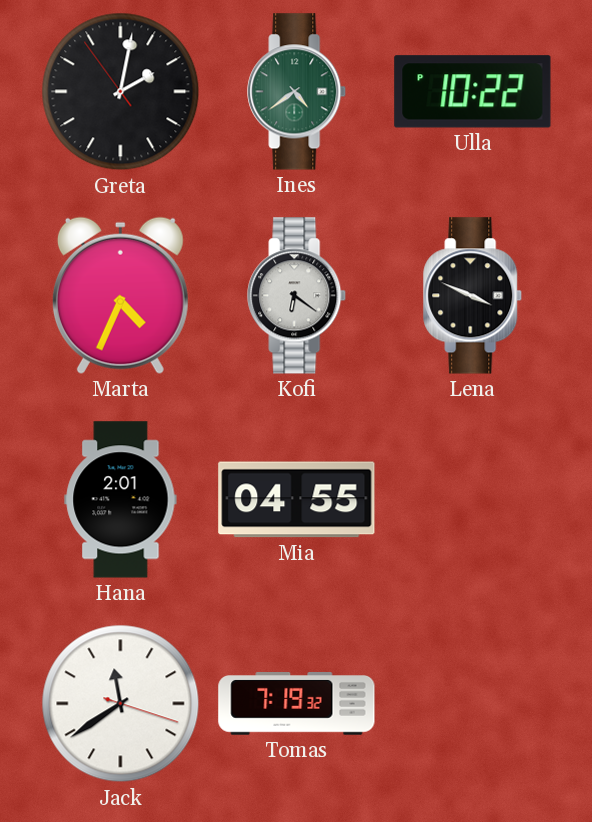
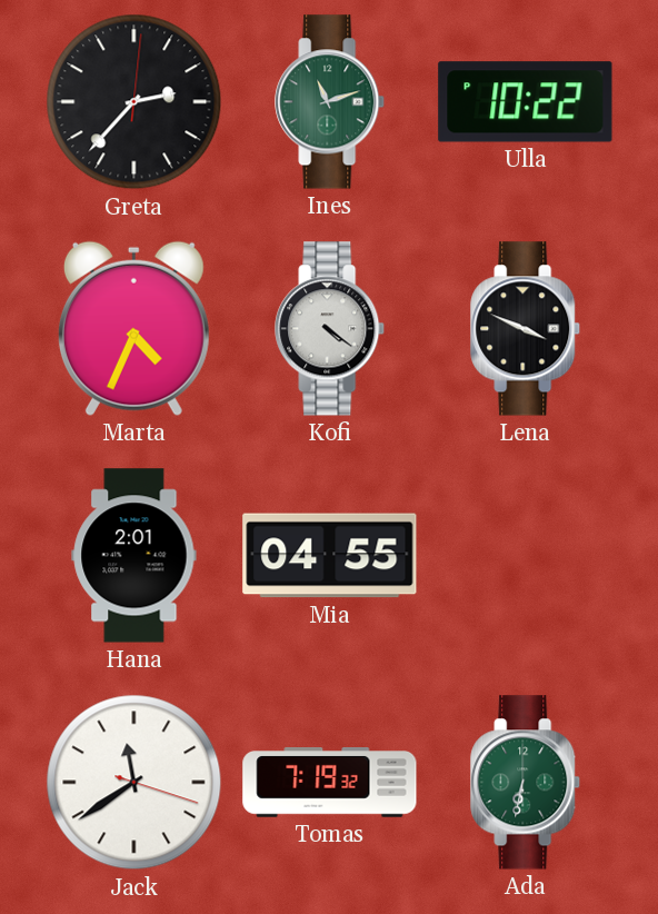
Greta: 2:01 -> 2:37
Ines: 4:39 -> 11:12
Kofi: 6:21 -> 4:21
Ada: none -> 6:32
